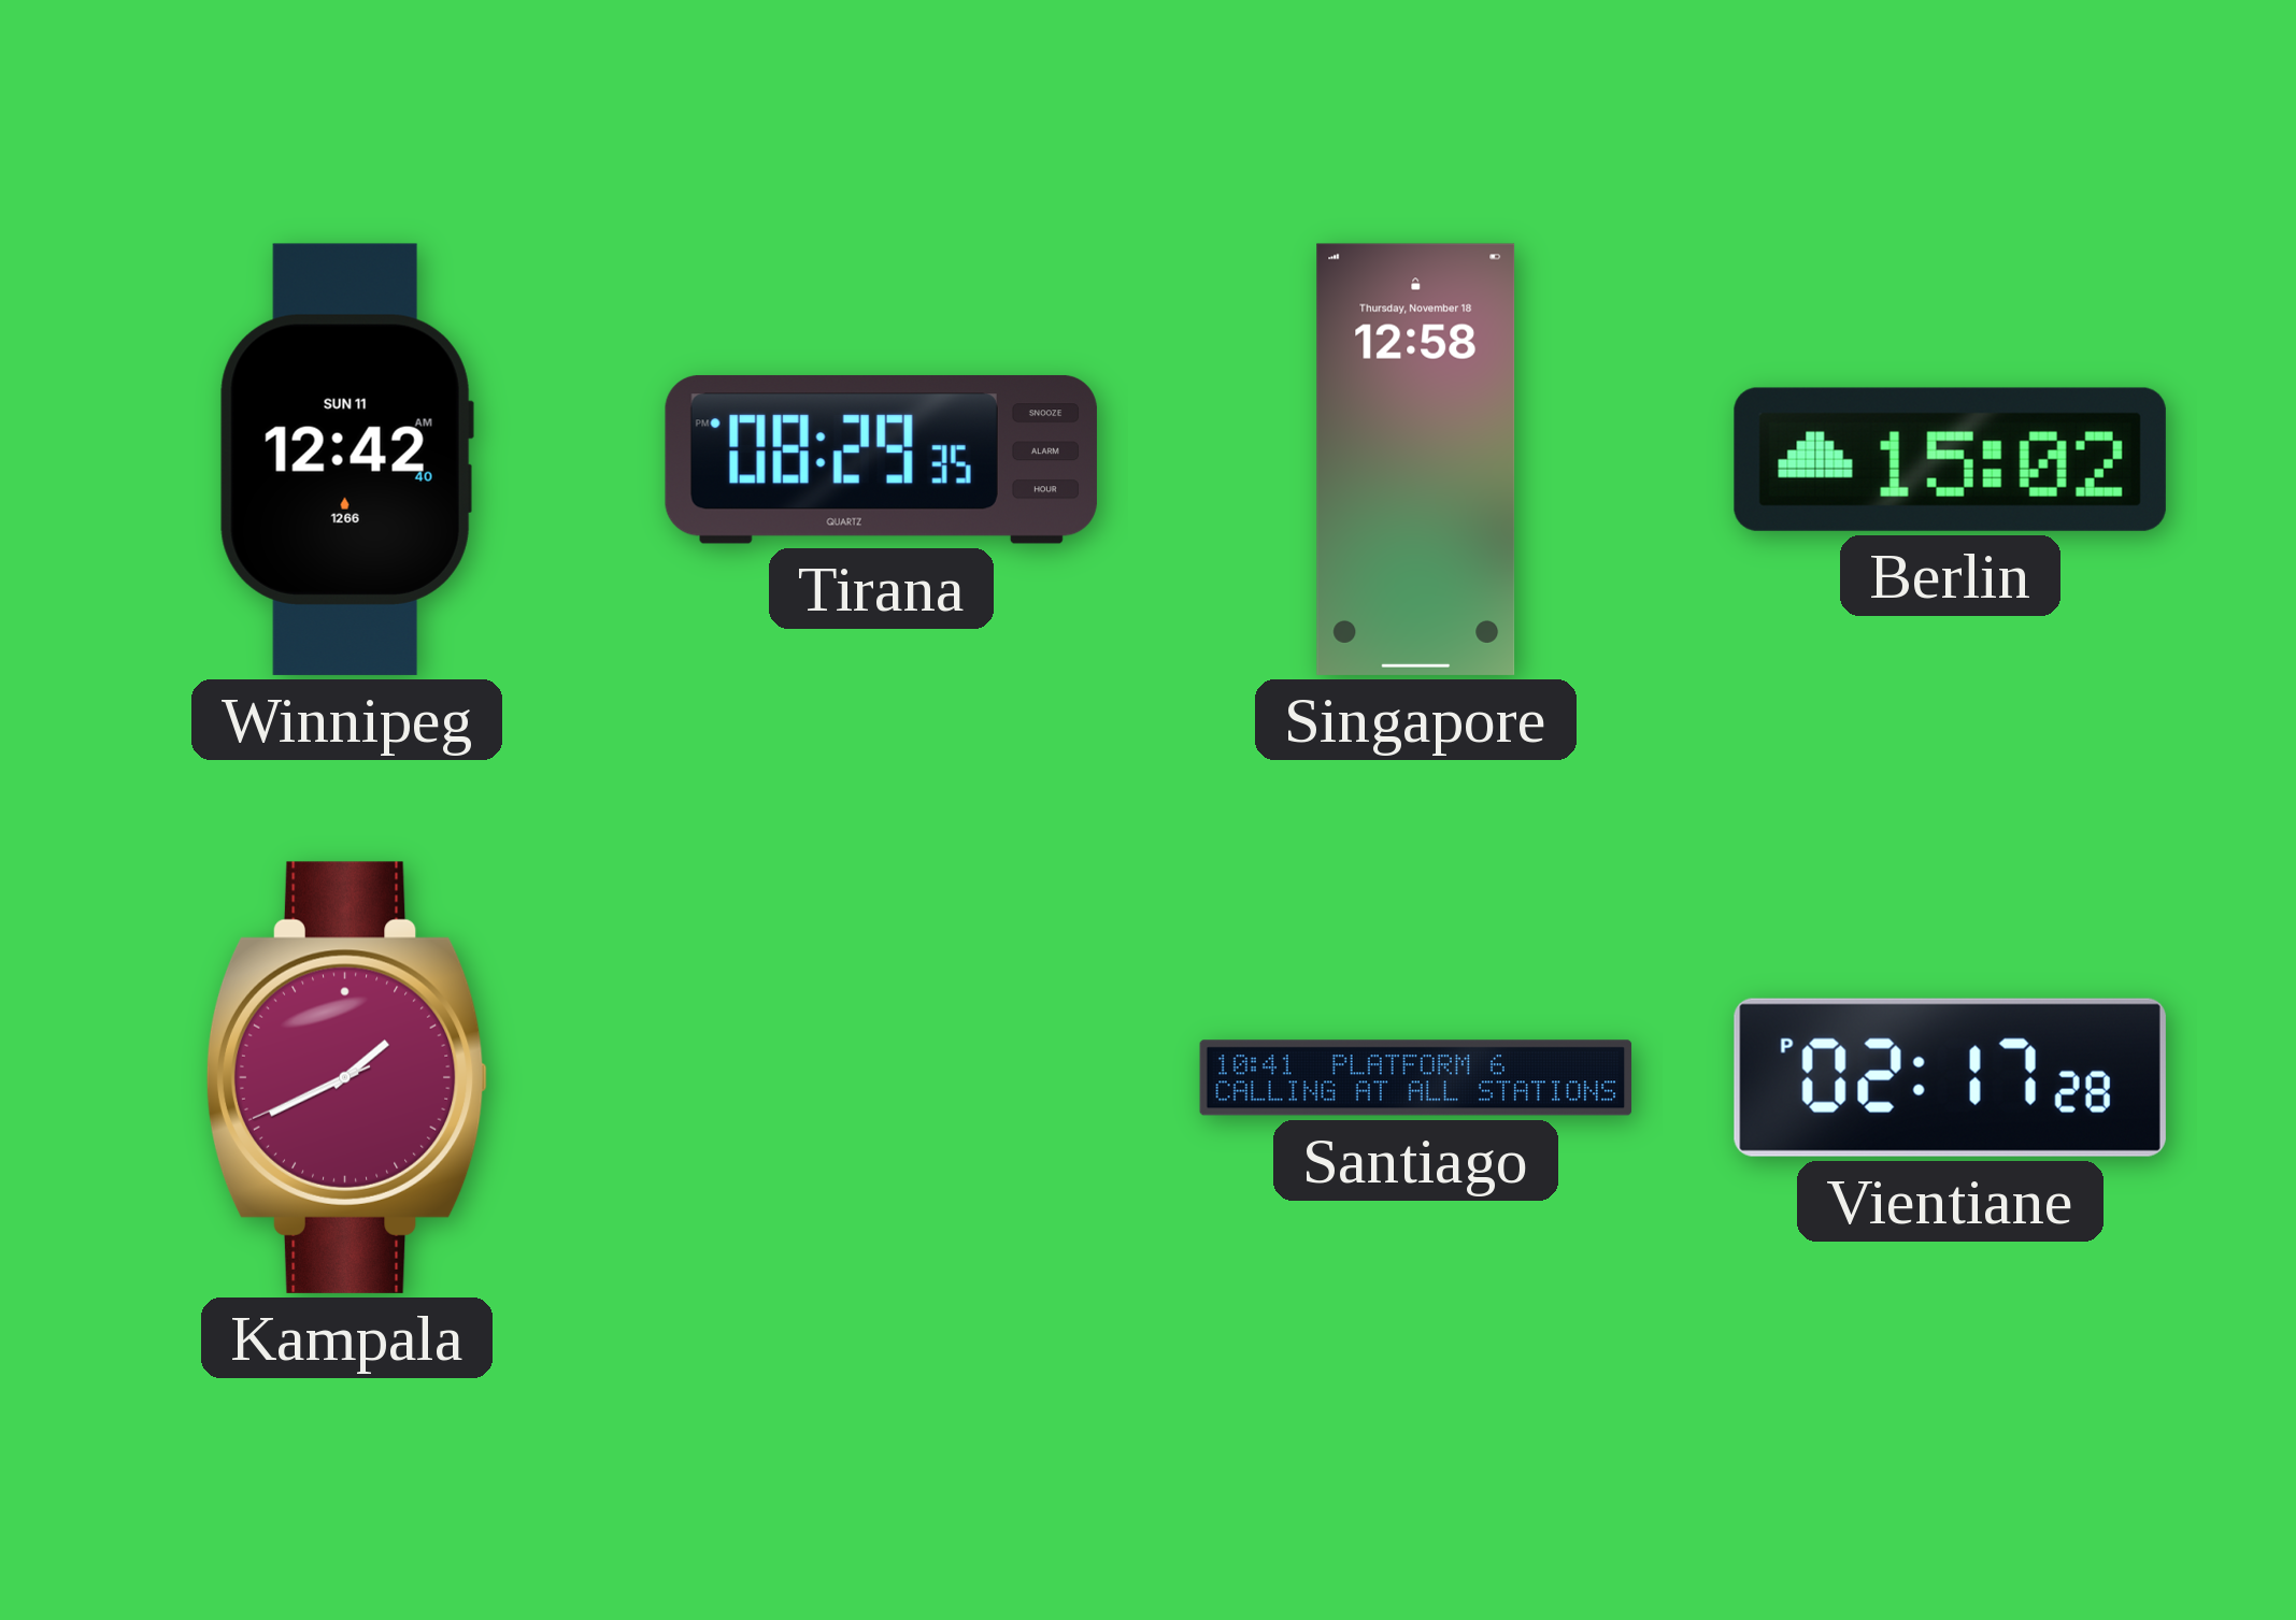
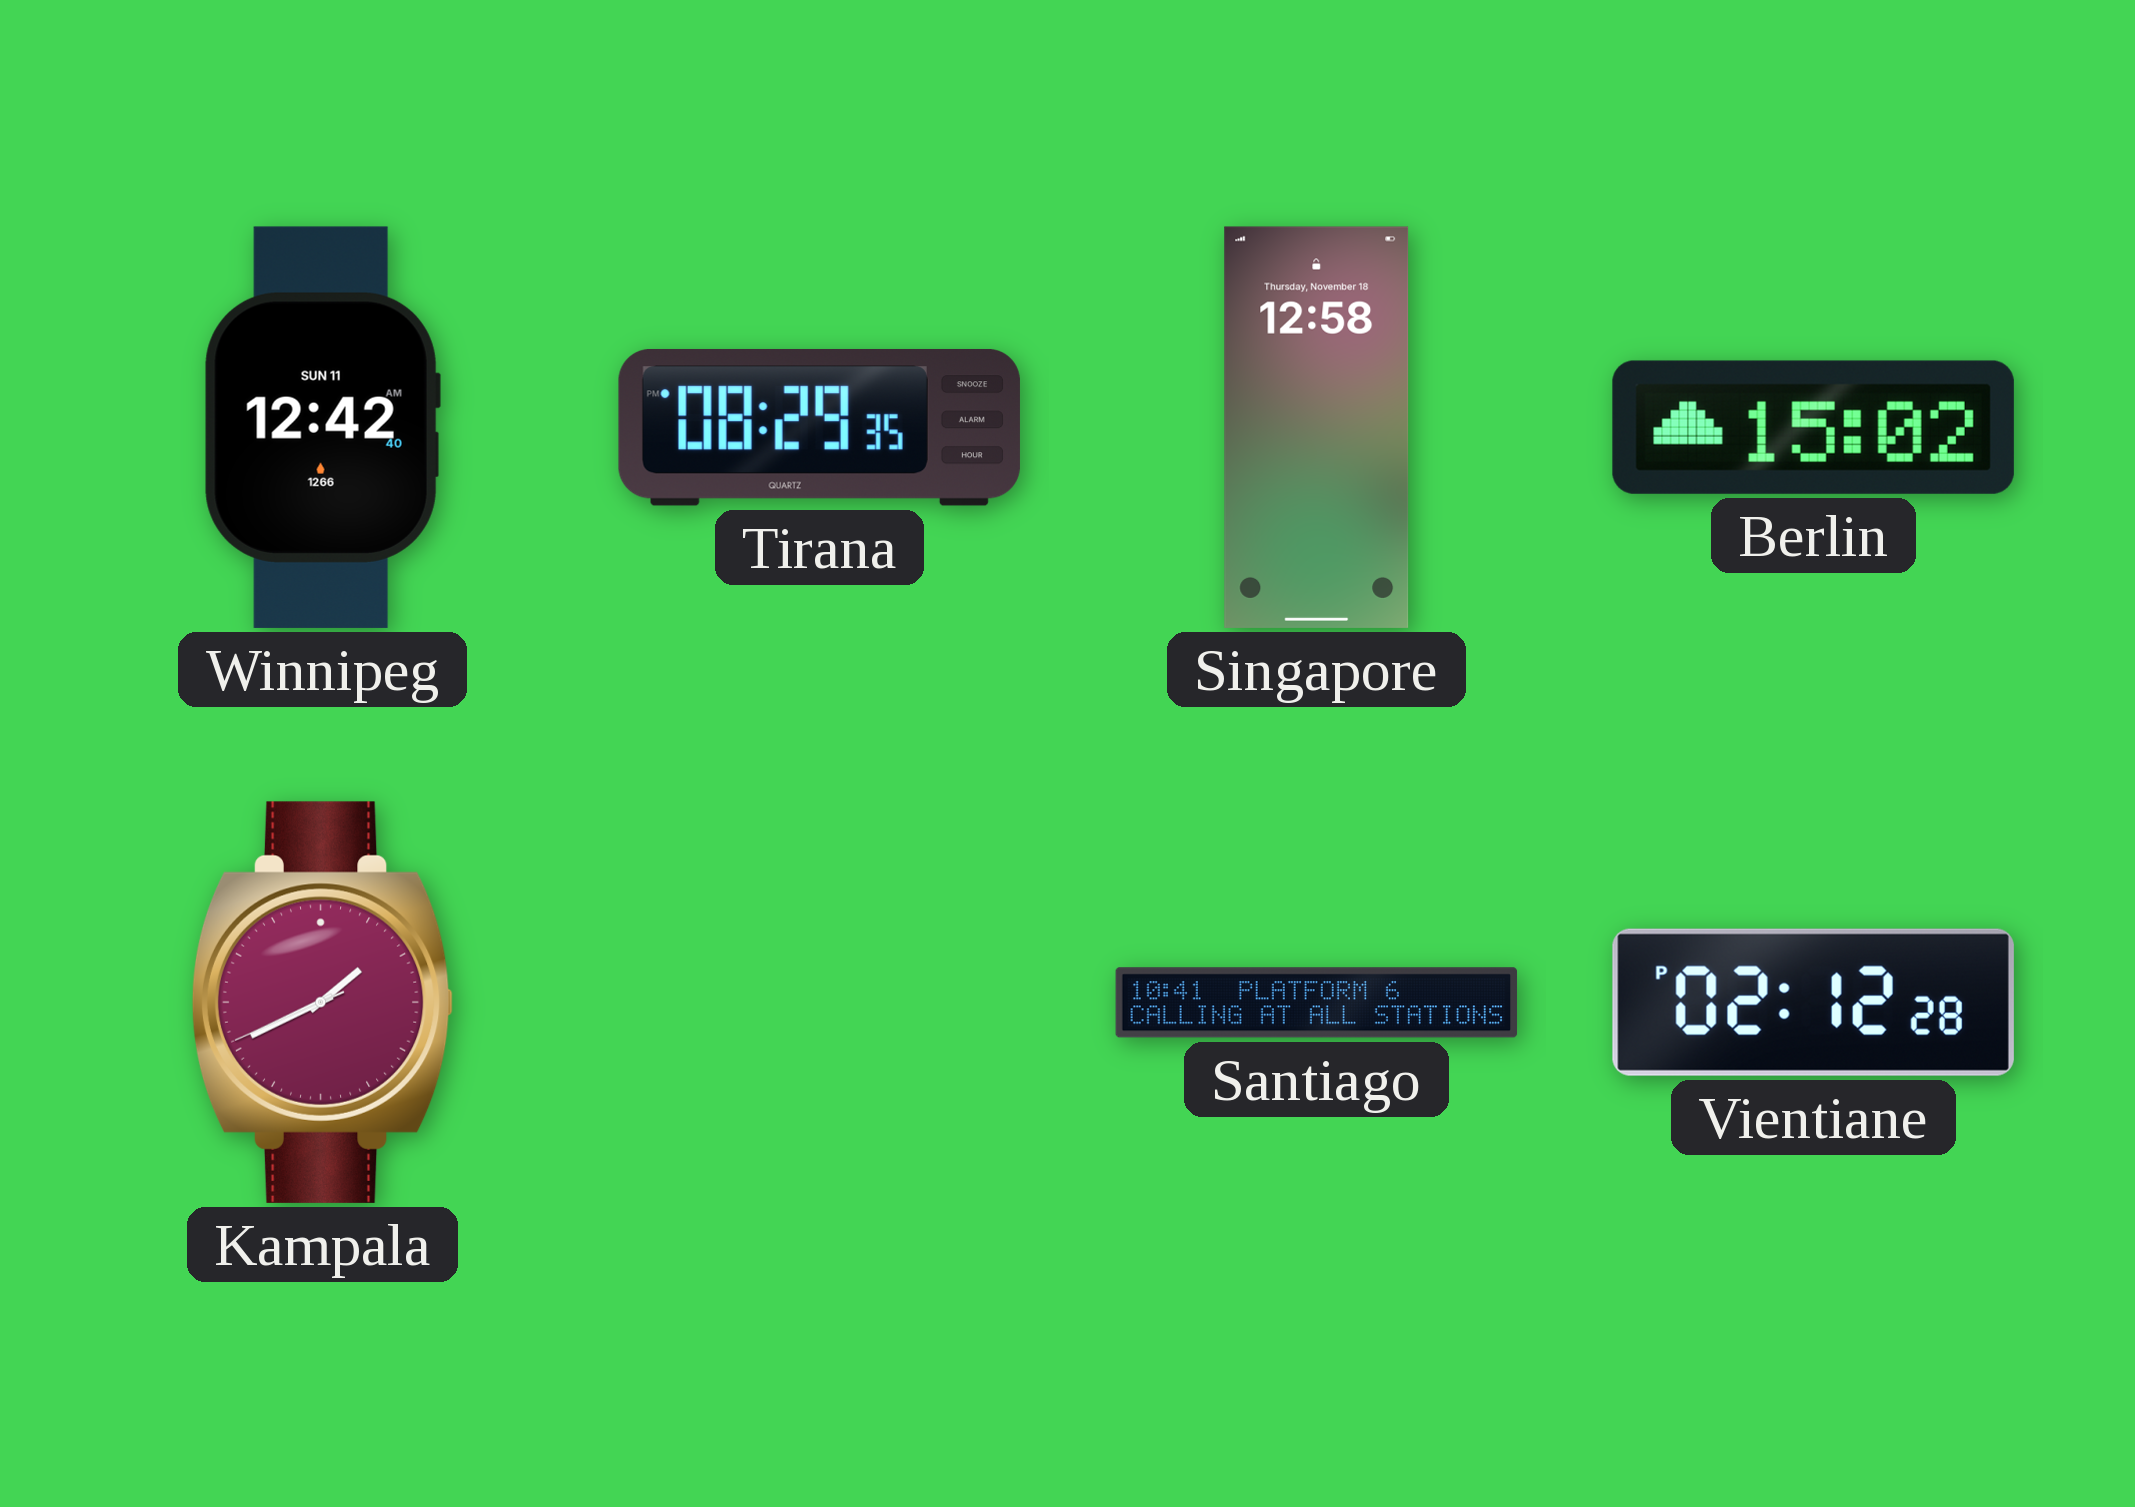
Vientiane: 02:17 -> 02:12
